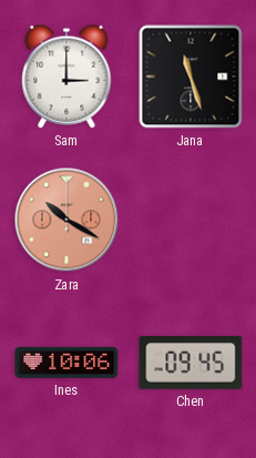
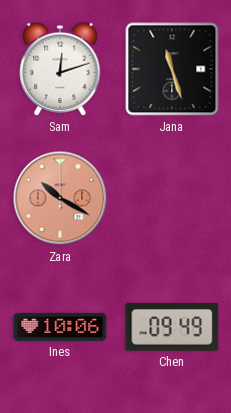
Sam: 3:00 -> 12:12
Chen: 09:45 -> 09:49
